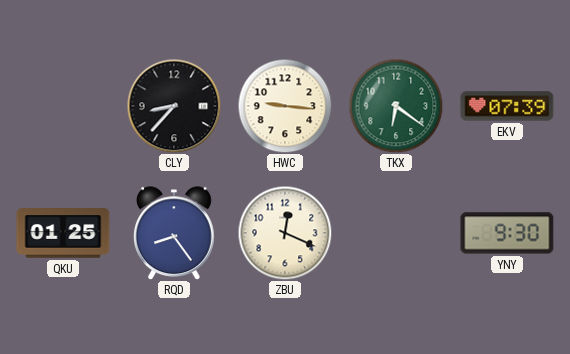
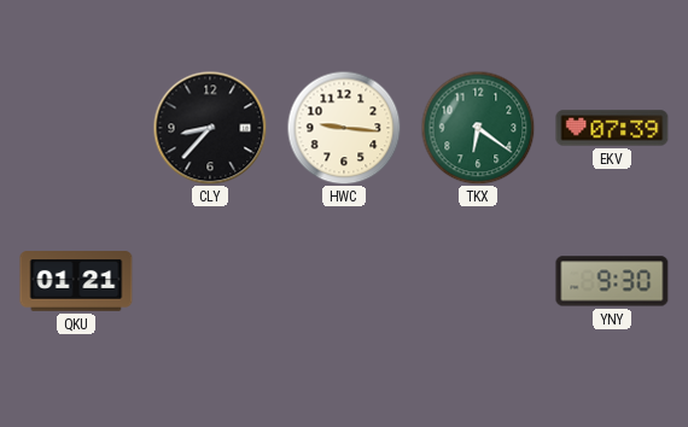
QKU: 01:25 -> 01:21
RQD: 8:24 -> none
ZBU: 12:19 -> none
